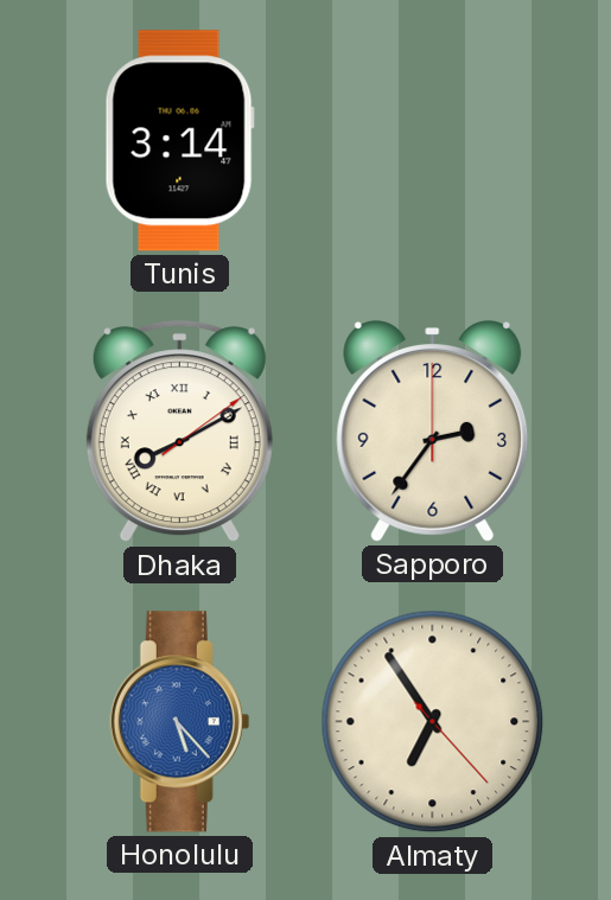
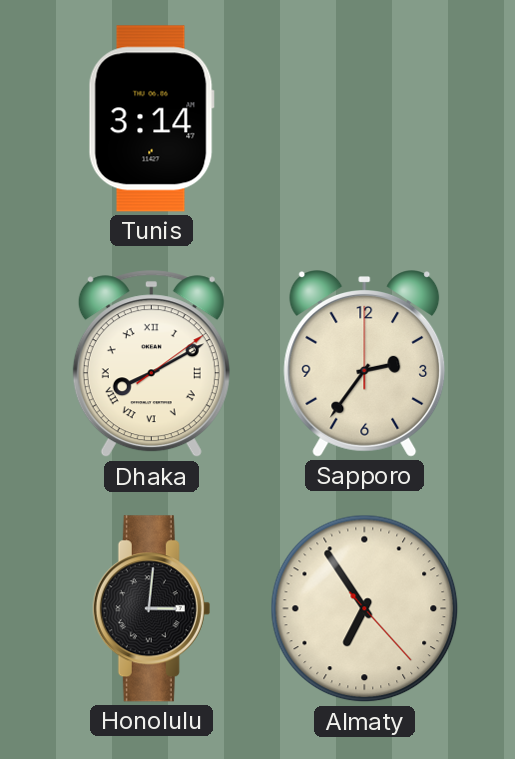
Honolulu: 5:23 -> 3:01
Honolulu dial: blue -> black
